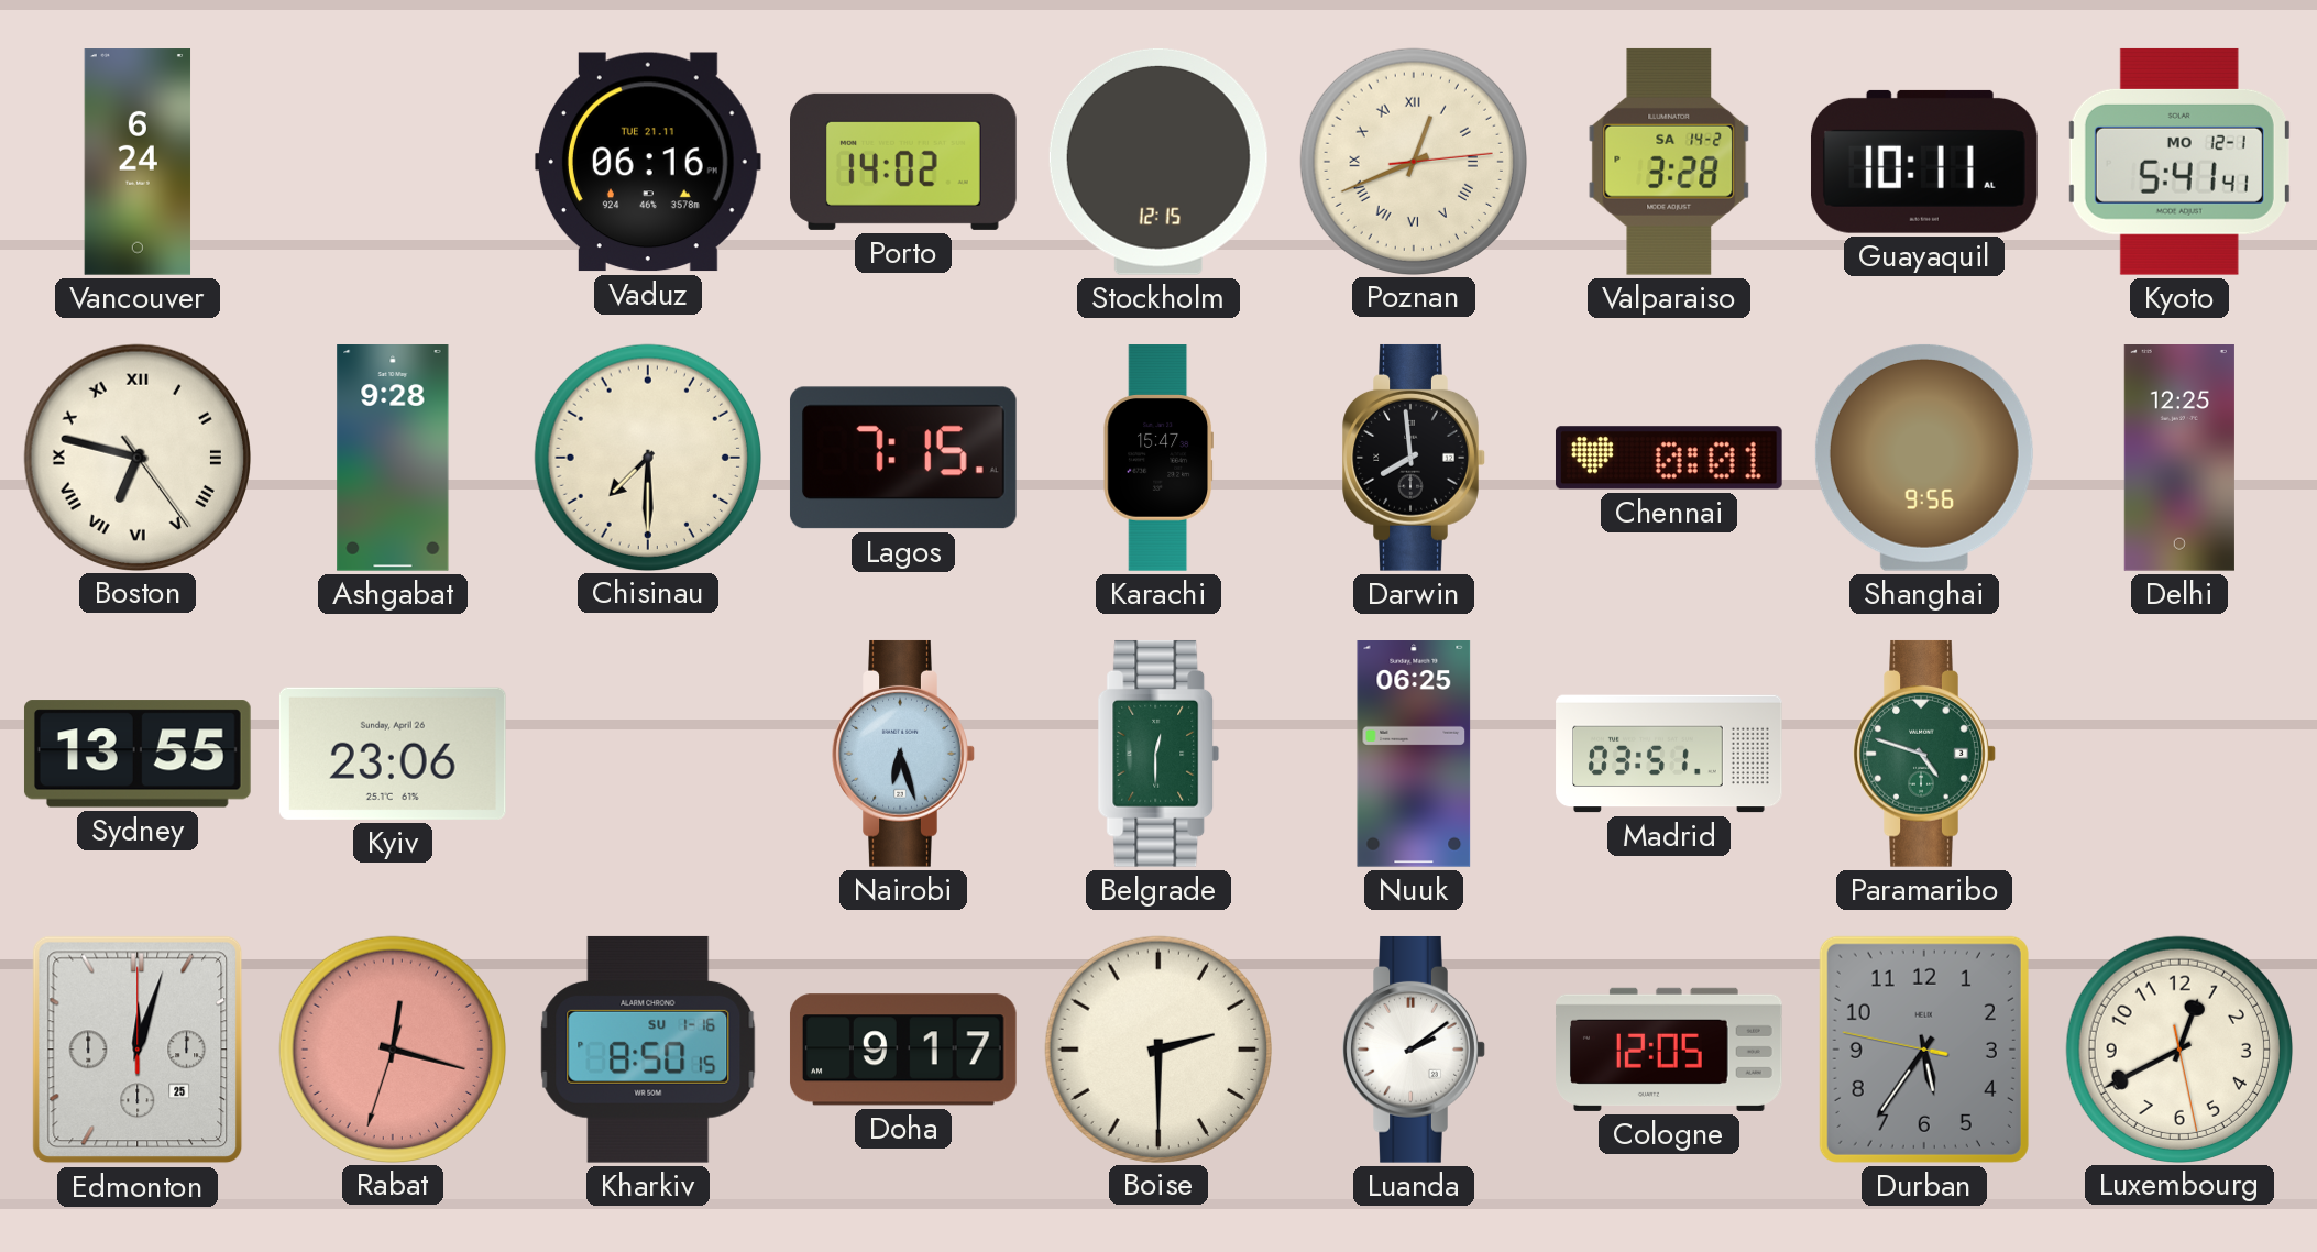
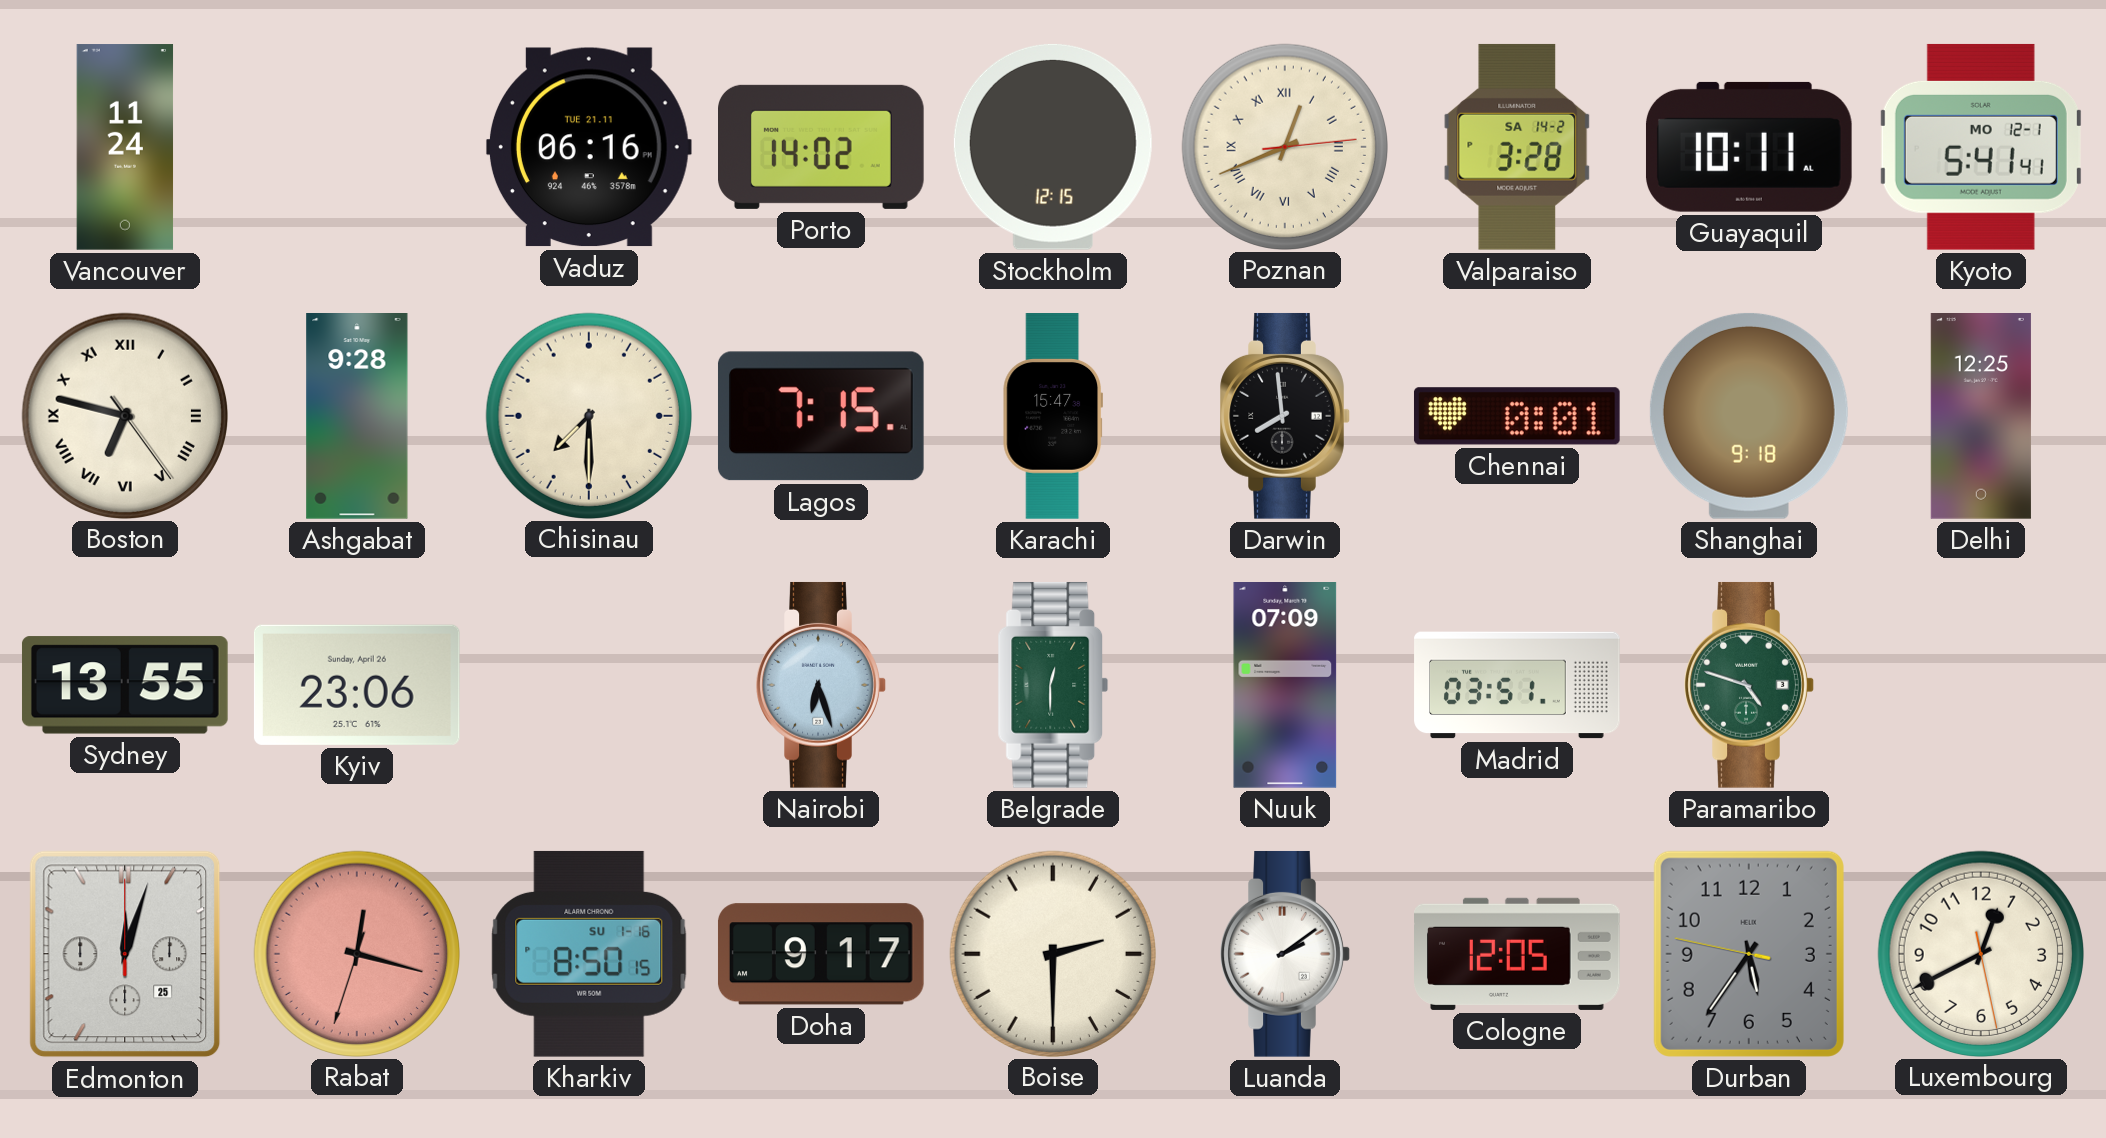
Vancouver: 6:24 -> 11:24
Shanghai: 9:56 -> 9:18
Nuuk: 06:25 -> 07:09
